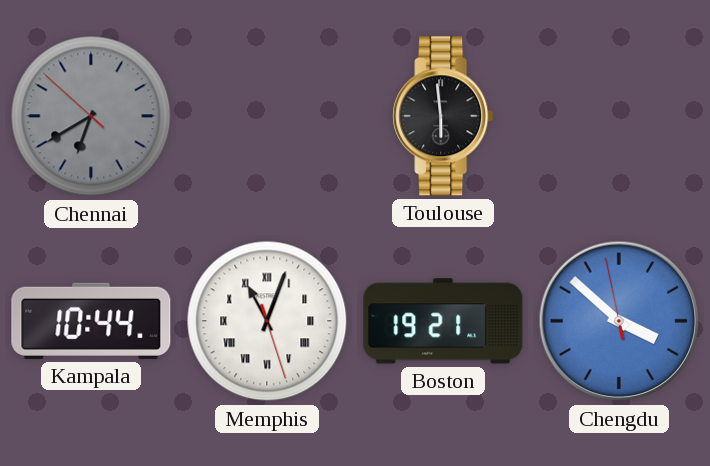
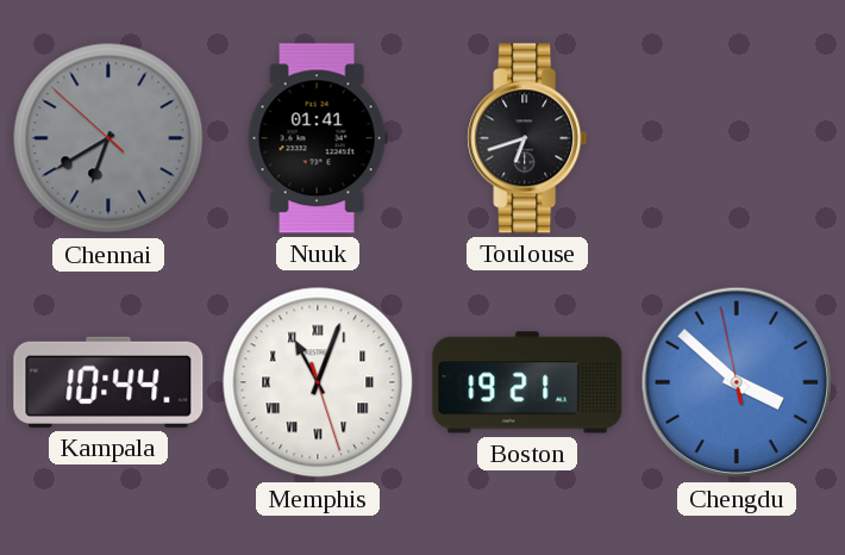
Nuuk: none -> 01:41
Toulouse: 5:59 -> 6:42
